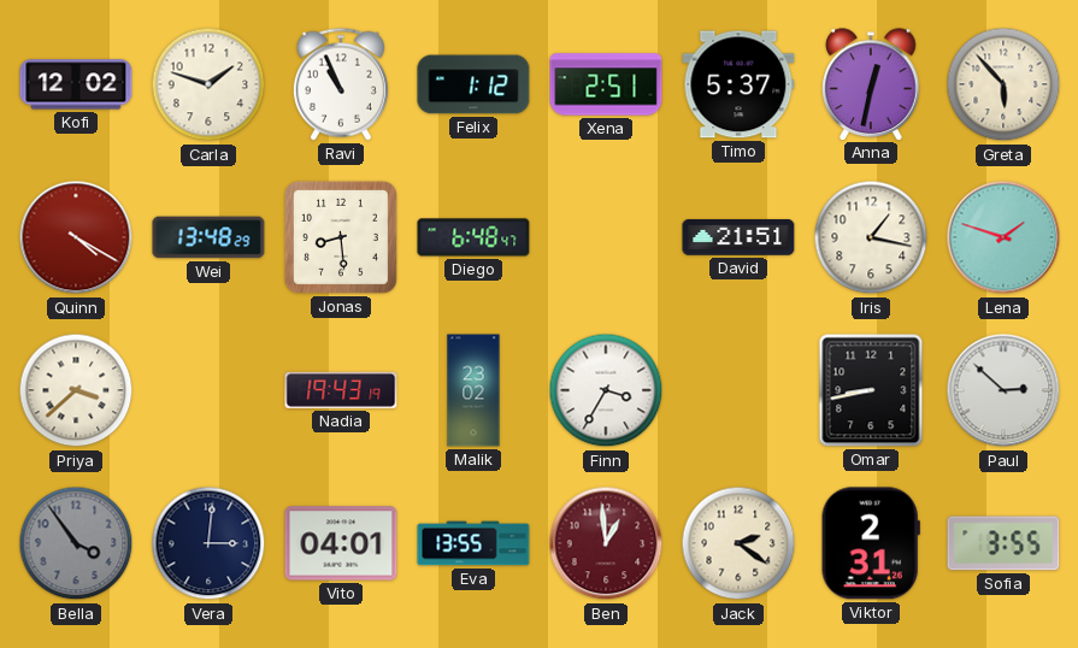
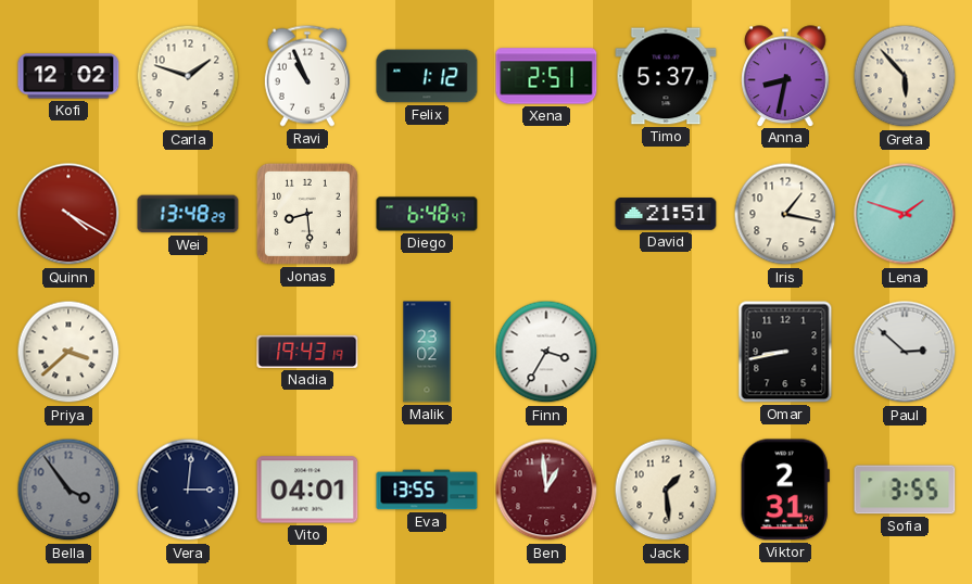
Anna: 12:32 -> 8:32
Jack: 2:21 -> 1:29
